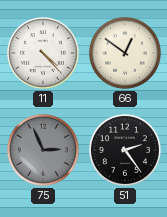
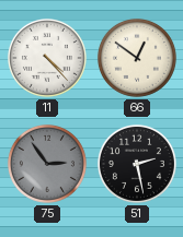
75: 2:56 -> 2:54
51: 2:24 -> 2:28
